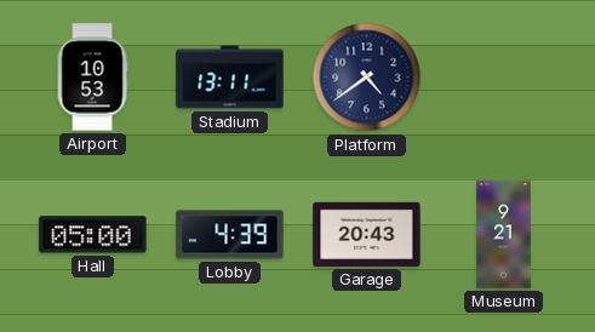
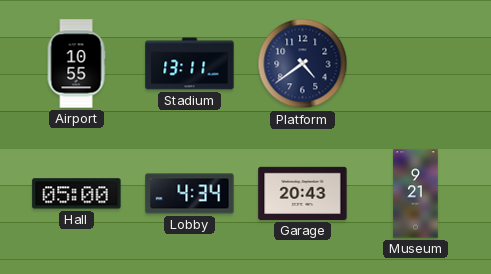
Airport: 10:53 -> 10:55
Lobby: 4:39 -> 4:34
